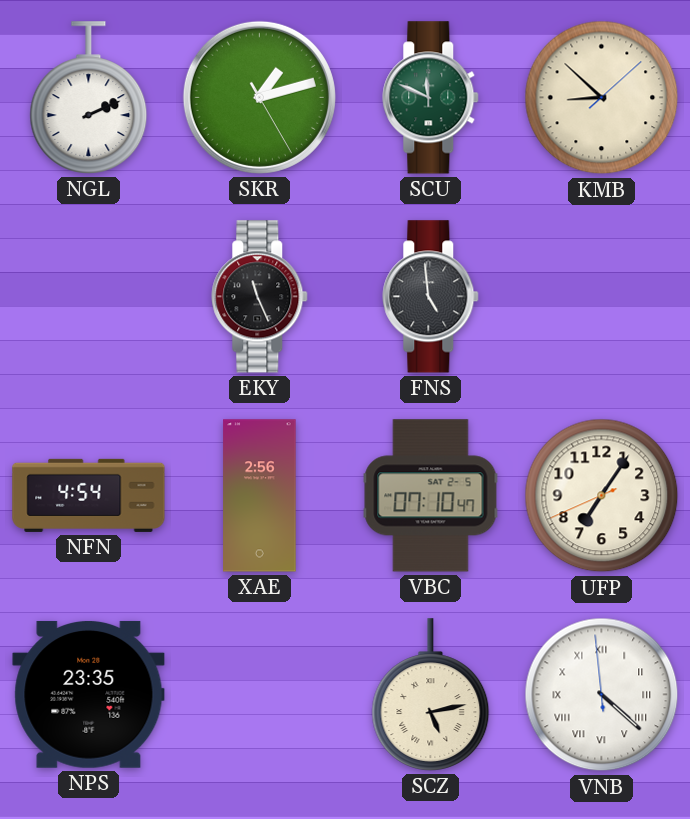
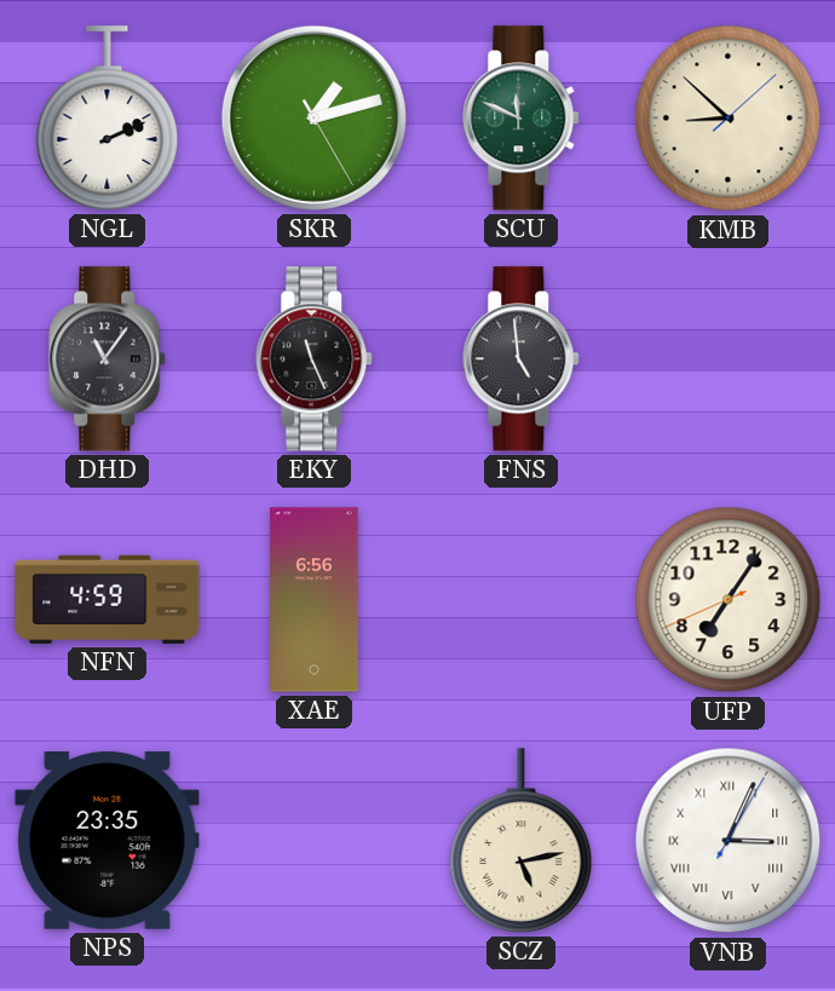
DHD: none -> 11:06
NFN: 4:54 -> 4:59
XAE: 2:56 -> 6:56
VBC: 07:10 -> none
VNB: 4:21 -> 3:04
